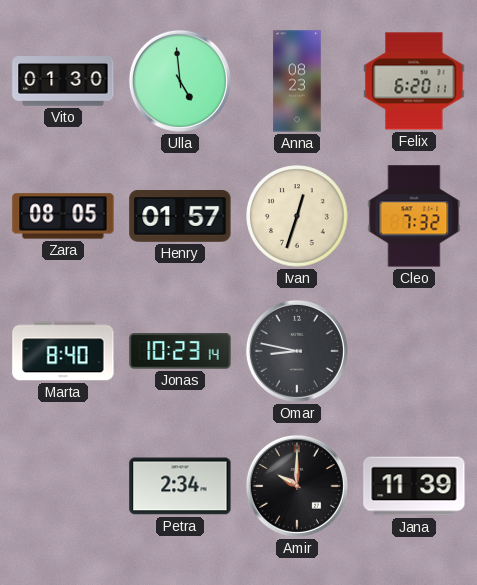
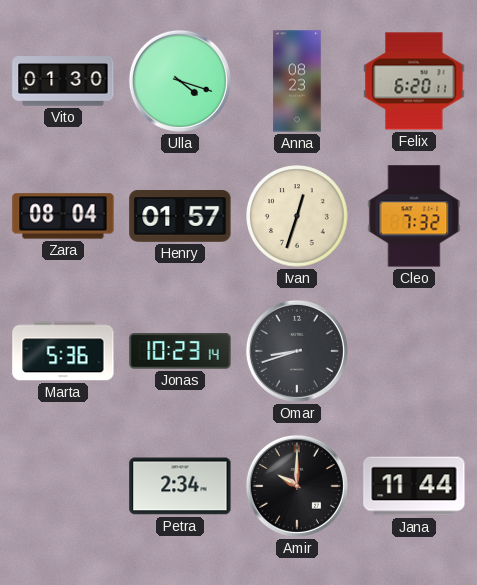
Ulla: 4:59 -> 4:18
Zara: 08:05 -> 08:04
Marta: 8:40 -> 5:36
Omar: 8:47 -> 8:42
Jana: 11:39 -> 11:44
